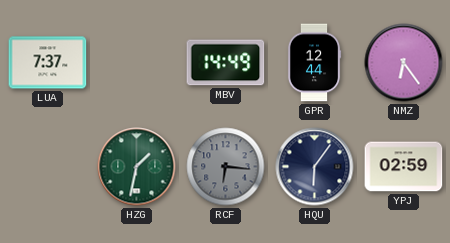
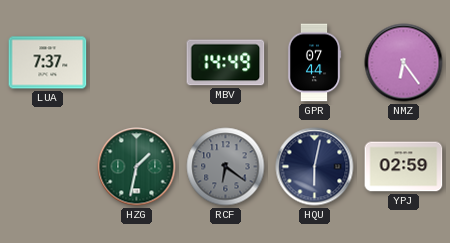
GPR: 12:44 -> 07:44
RCF: 6:16 -> 6:21
HQU: 6:06 -> 6:02
